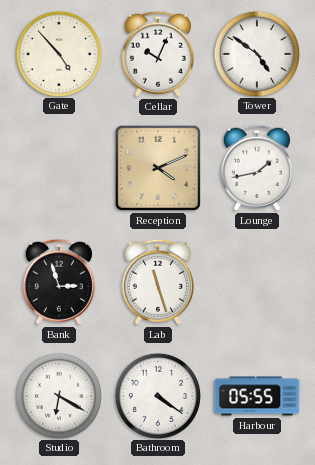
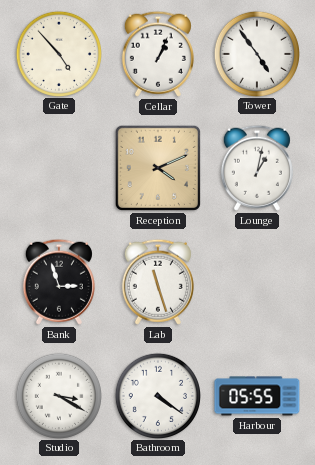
Cellar: 10:04 -> 1:04
Tower: 4:51 -> 4:54
Lounge: 1:43 -> 1:02
Studio: 6:20 -> 3:20
